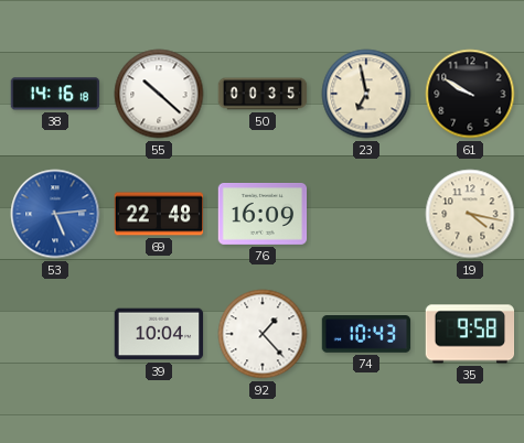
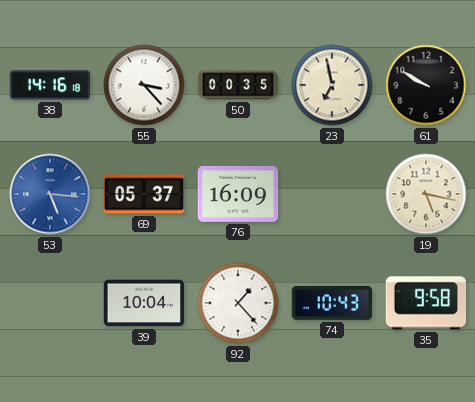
55: 10:22 -> 3:23
53: 5:14 -> 5:16
69: 22:48 -> 05:37
19: 4:17 -> 5:17
